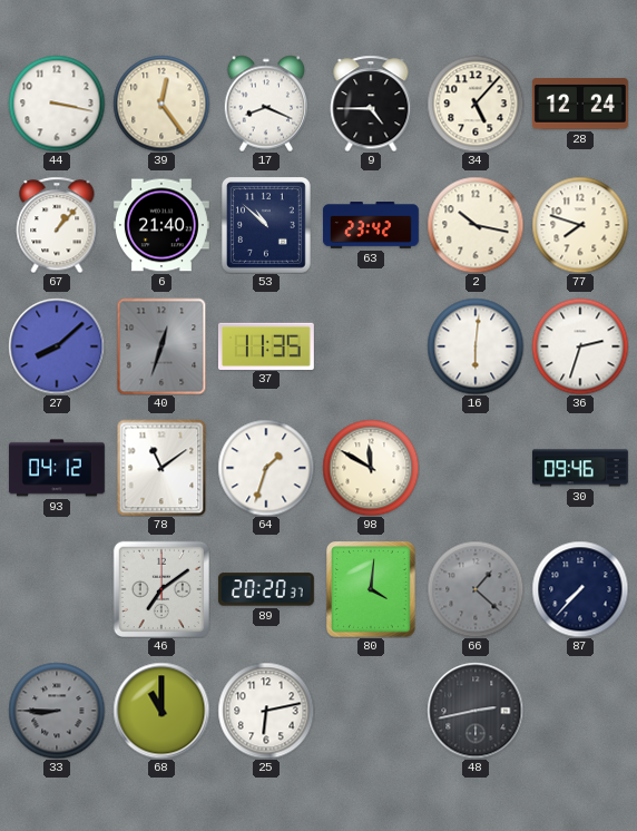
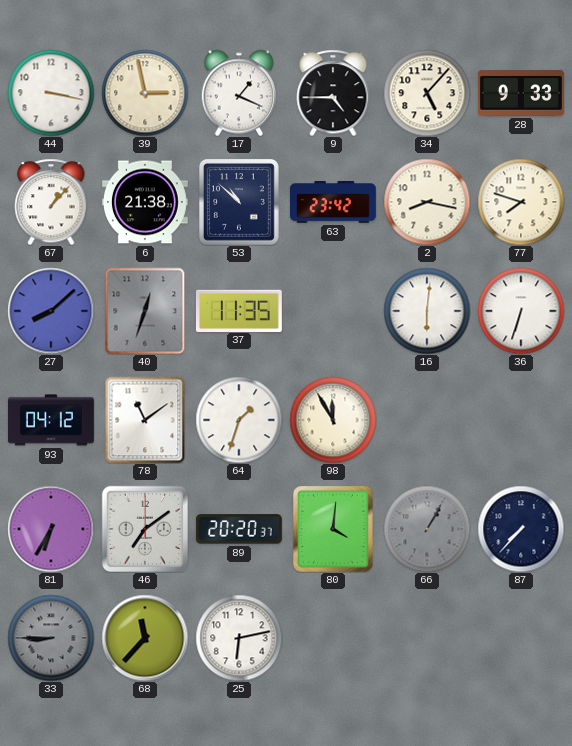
39: 12:24 -> 2:58
17: 8:19 -> 1:19
28: 12:24 -> 9:33
6: 21:40 -> 21:38
2: 10:17 -> 8:17
36: 2:33 -> 6:33
98: 11:50 -> 11:55
30: 09:46 -> none
81: none -> 6:35
66: 1:22 -> 1:05
68: 11:00 -> 11:37
48: 2:43 -> none
